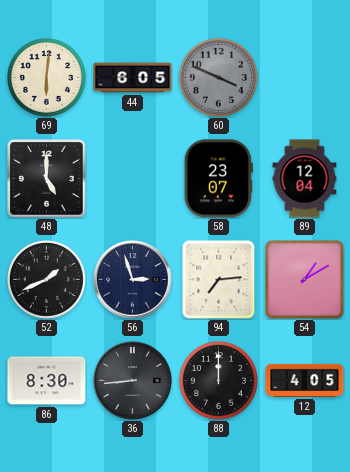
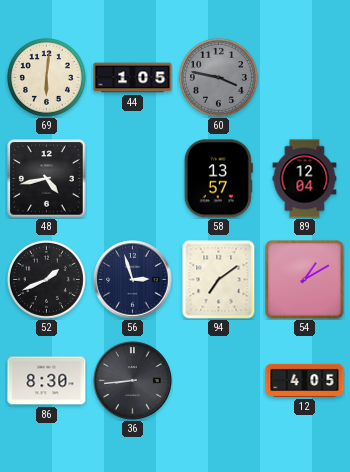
44: 6:05 -> 1:05
60: 3:49 -> 3:47
48: 5:00 -> 4:43
58: 23:07 -> 13:57
94: 7:14 -> 7:09
88: 12:00 -> none
